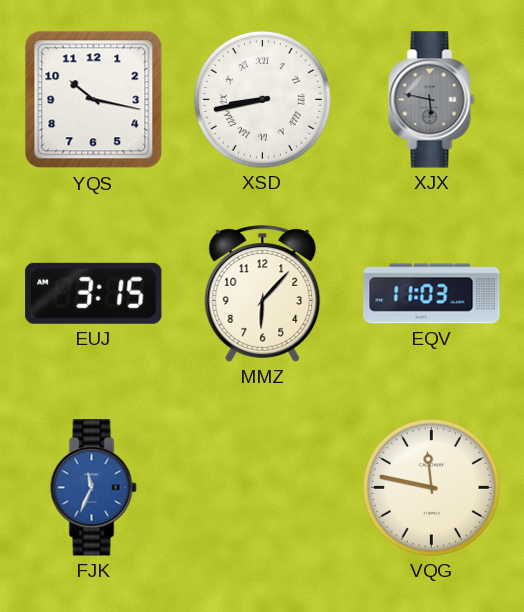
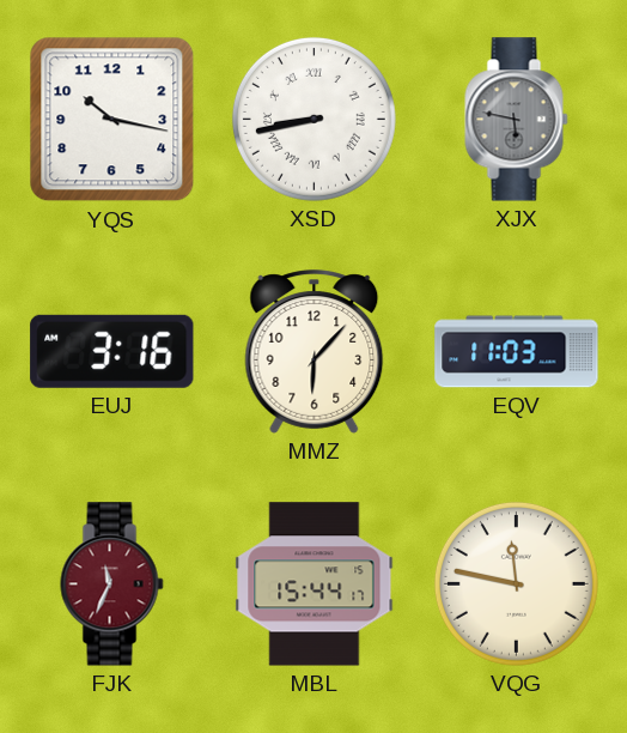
EUJ: 3:15 -> 3:16
FJK dial: blue -> burgundy
MBL: none -> 15:44
